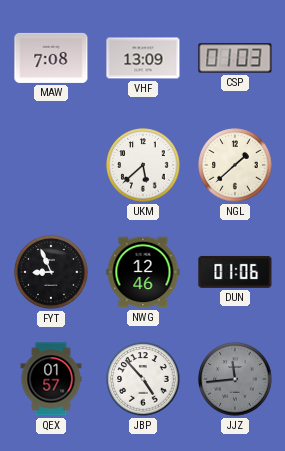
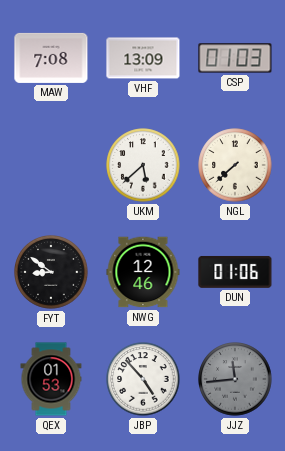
NGL: 1:38 -> 7:38
FYT: 8:56 -> 8:51
QEX: 01:57 -> 01:53
